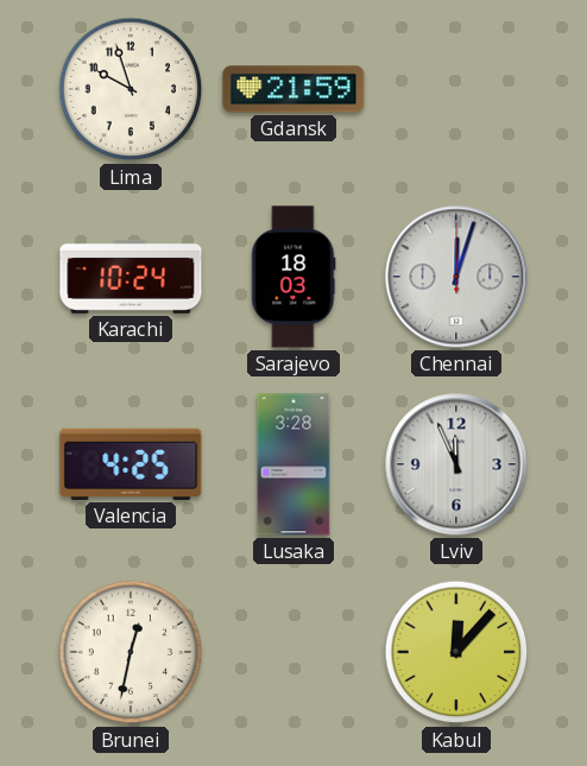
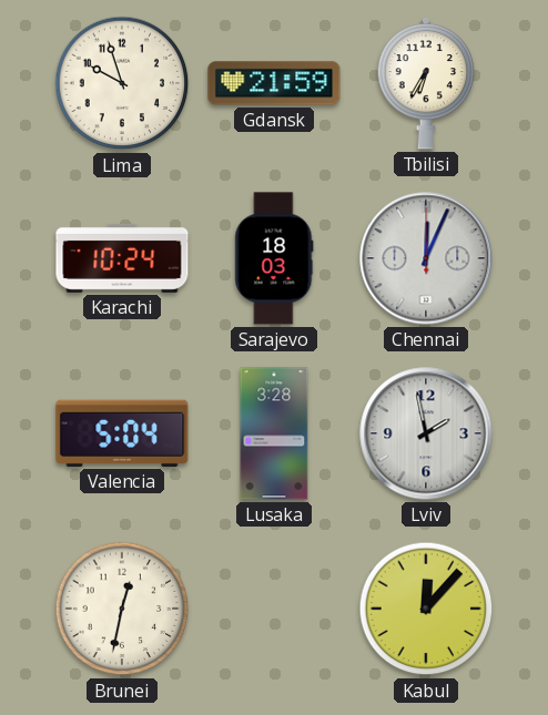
Tbilisi: none -> 6:35
Chennai: 12:03 -> 12:04
Valencia: 4:25 -> 5:04
Lviv: 11:56 -> 1:58
